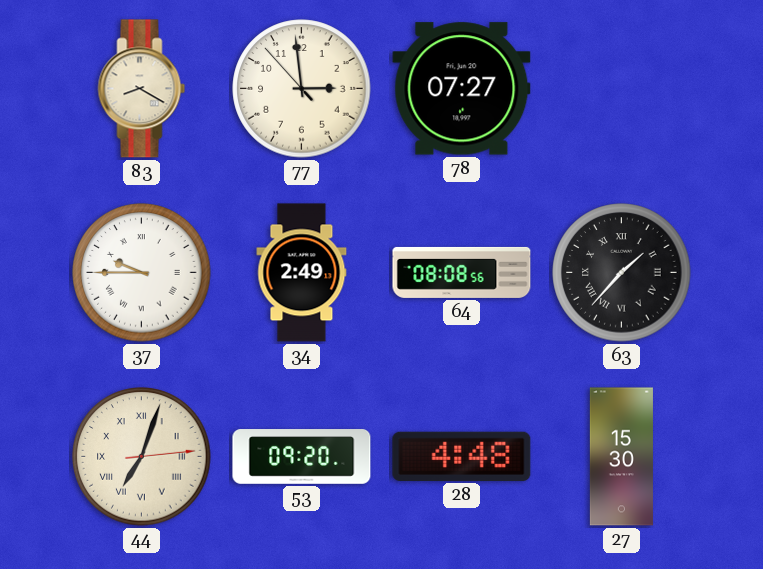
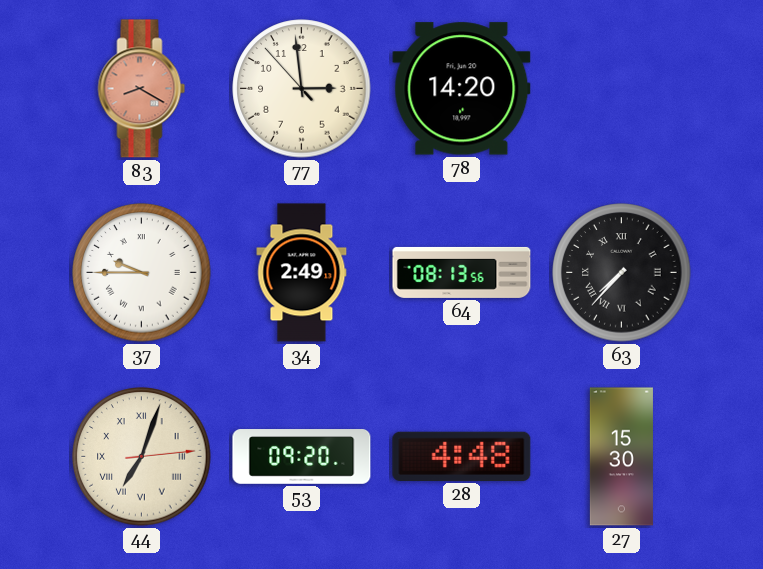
83 dial: cream -> salmon
78: 07:27 -> 14:20
64: 08:08 -> 08:13
63: 1:37 -> 7:37
